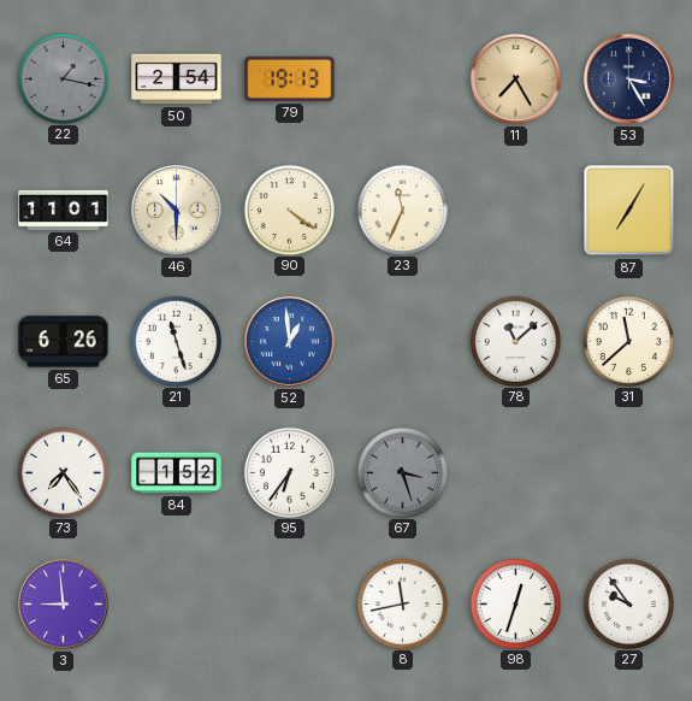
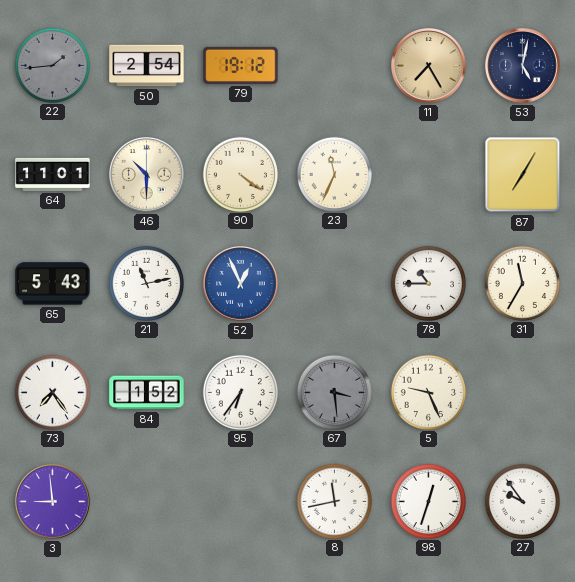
22: 1:17 -> 1:44
79: 19:13 -> 19:12
53: 3:25 -> 5:02
65: 6:26 -> 5:43
21: 11:27 -> 11:13
52: 12:59 -> 12:56
78: 11:08 -> 10:45
31: 11:38 -> 11:35
67: 3:27 -> 3:29
5: none -> 9:26
